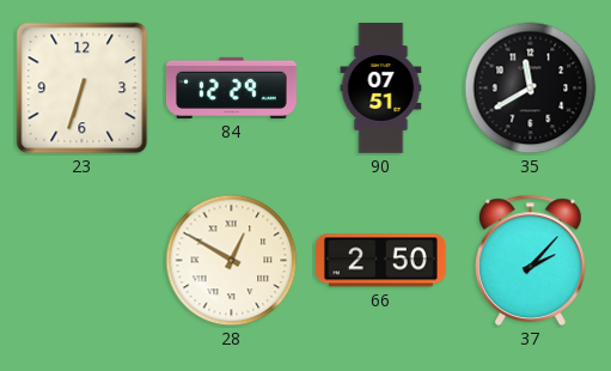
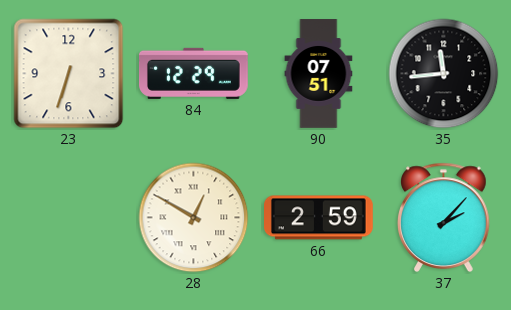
35: 11:40 -> 11:44
66: 2:50 -> 2:59
